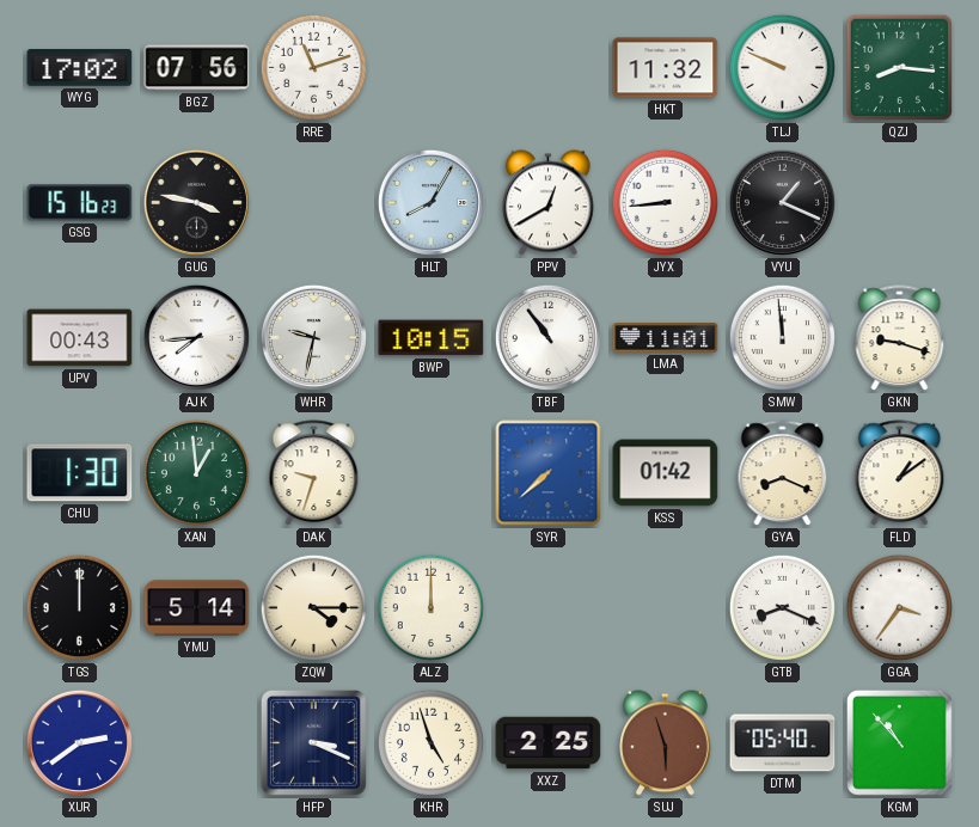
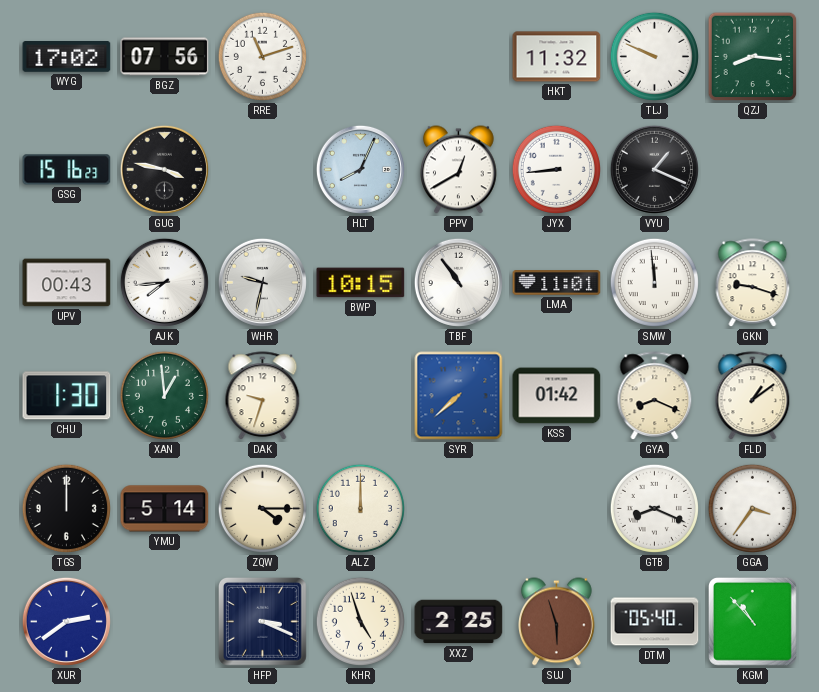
HLT: 8:05 -> 8:04
